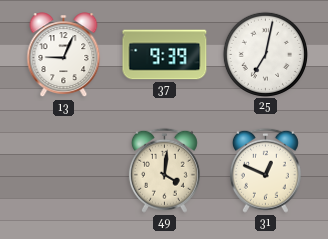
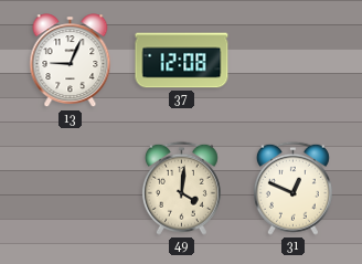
37: 9:39 -> 12:08
25: 7:02 -> none
